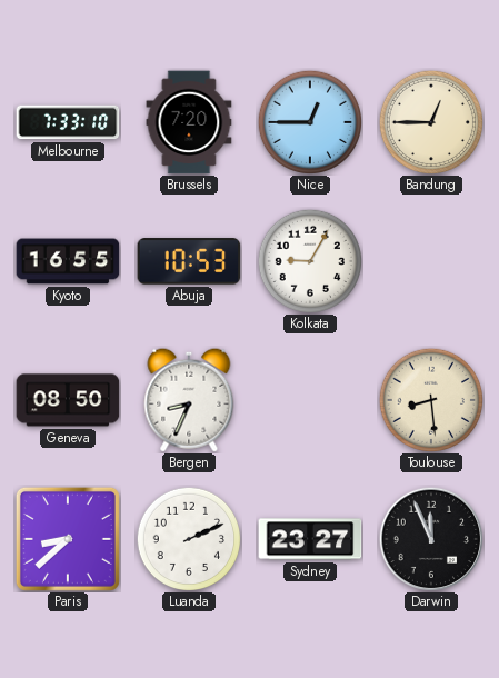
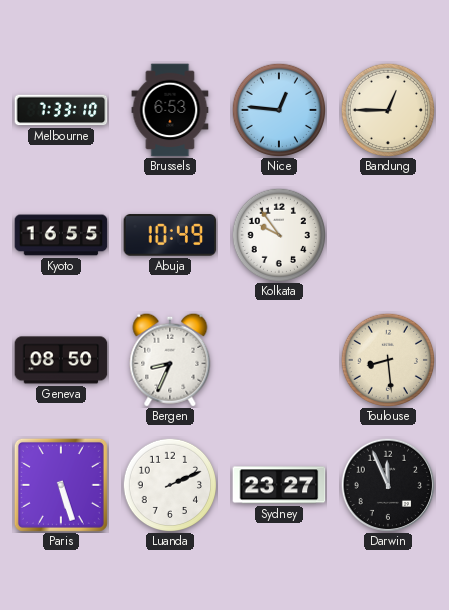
Brussels: 7:20 -> 6:53
Nice: 12:45 -> 12:46
Abuja: 10:53 -> 10:49
Kolkata: 9:05 -> 9:54
Paris: 8:38 -> 5:27
